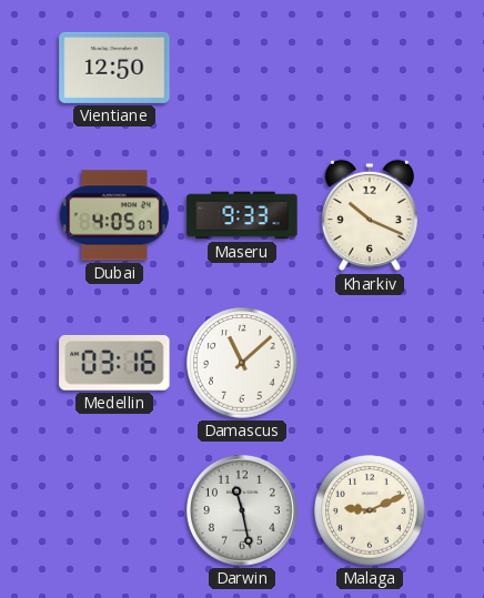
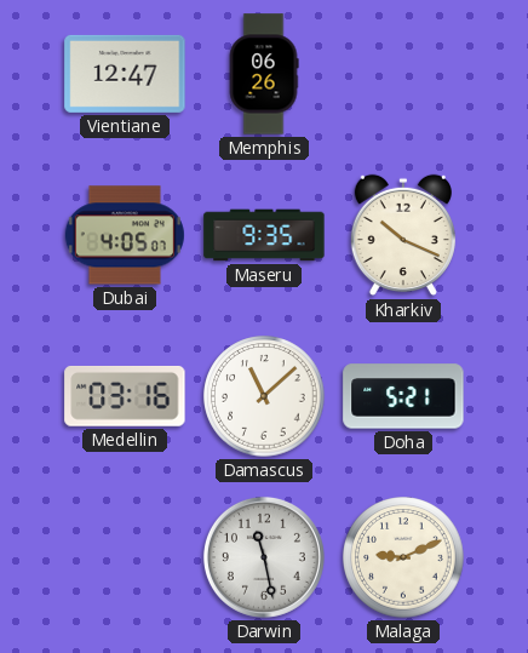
Vientiane: 12:50 -> 12:47
Memphis: none -> 06:26
Maseru: 9:33 -> 9:35
Doha: none -> 5:21
